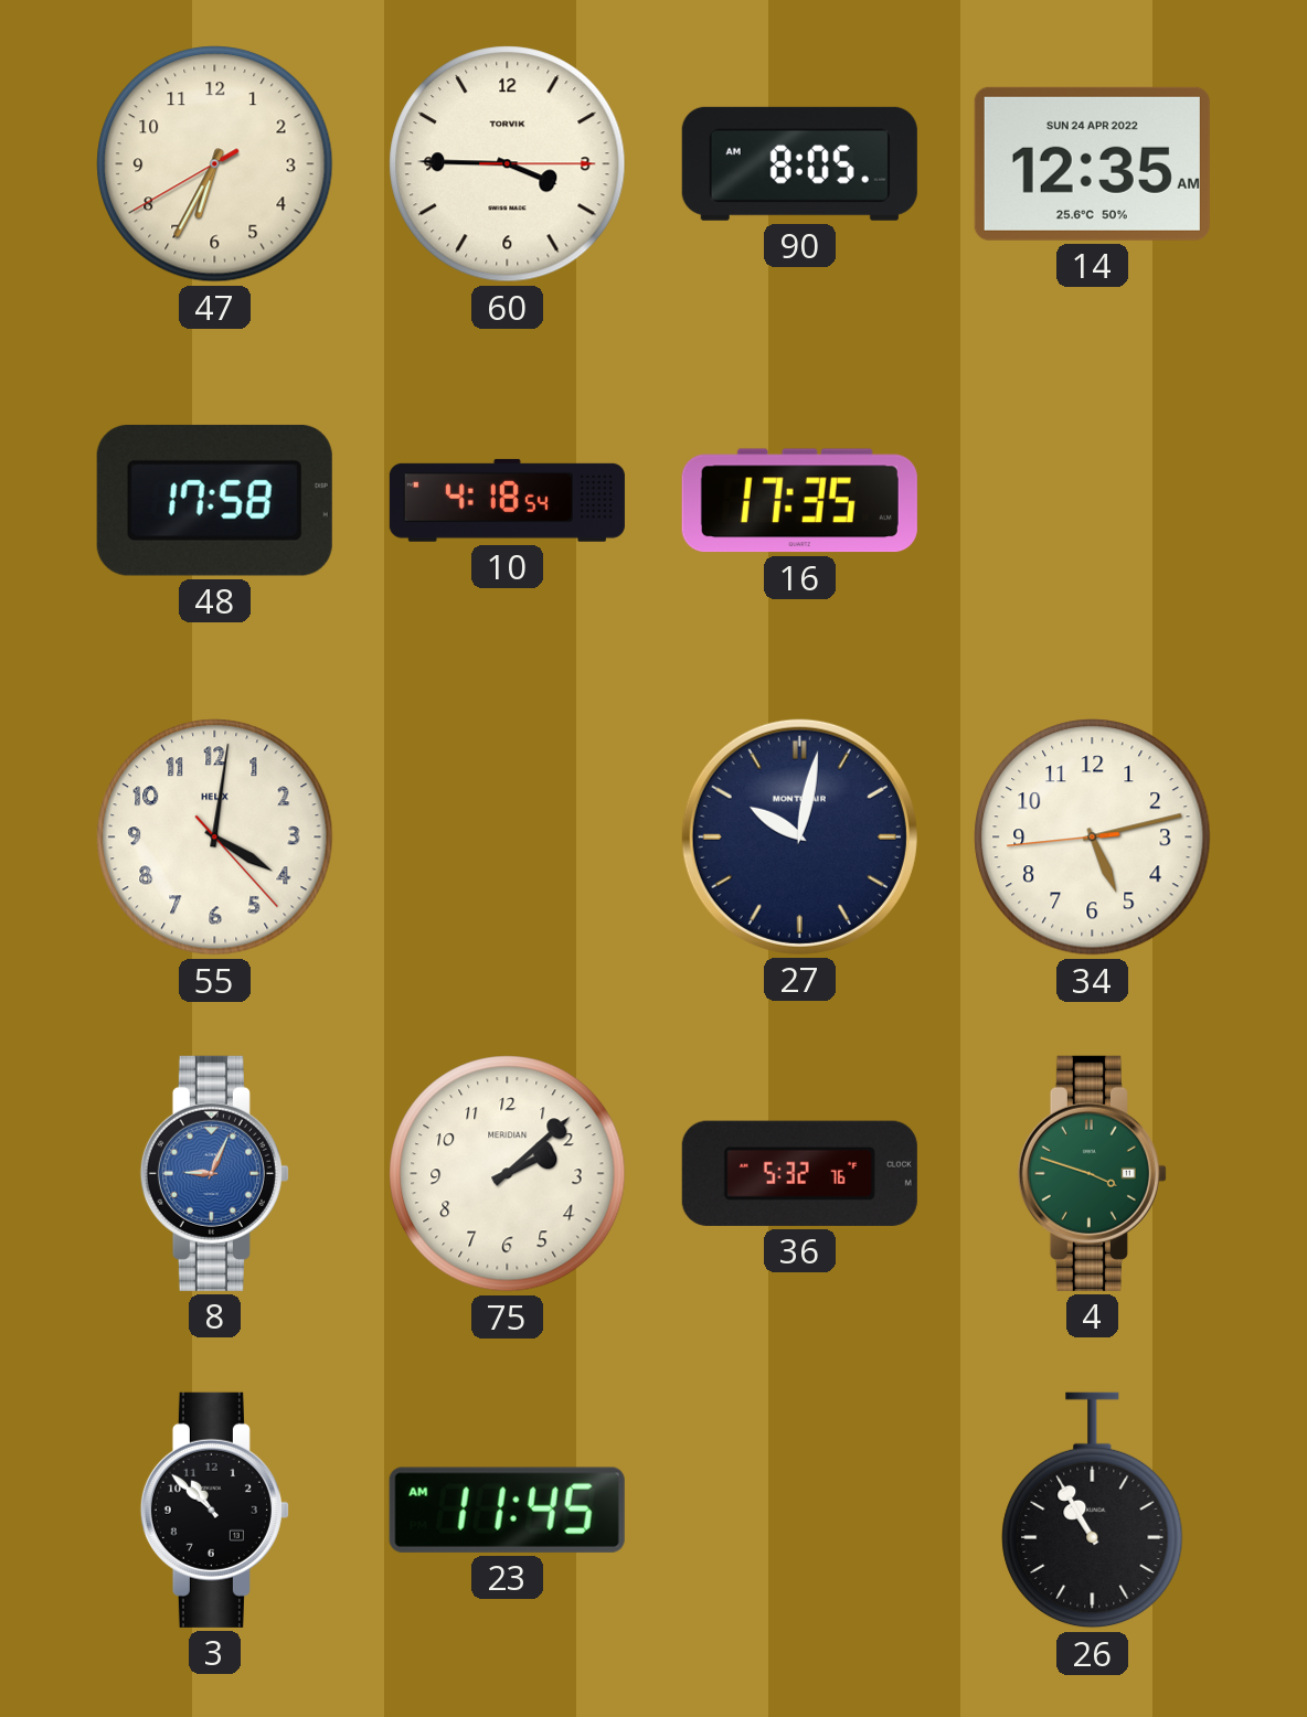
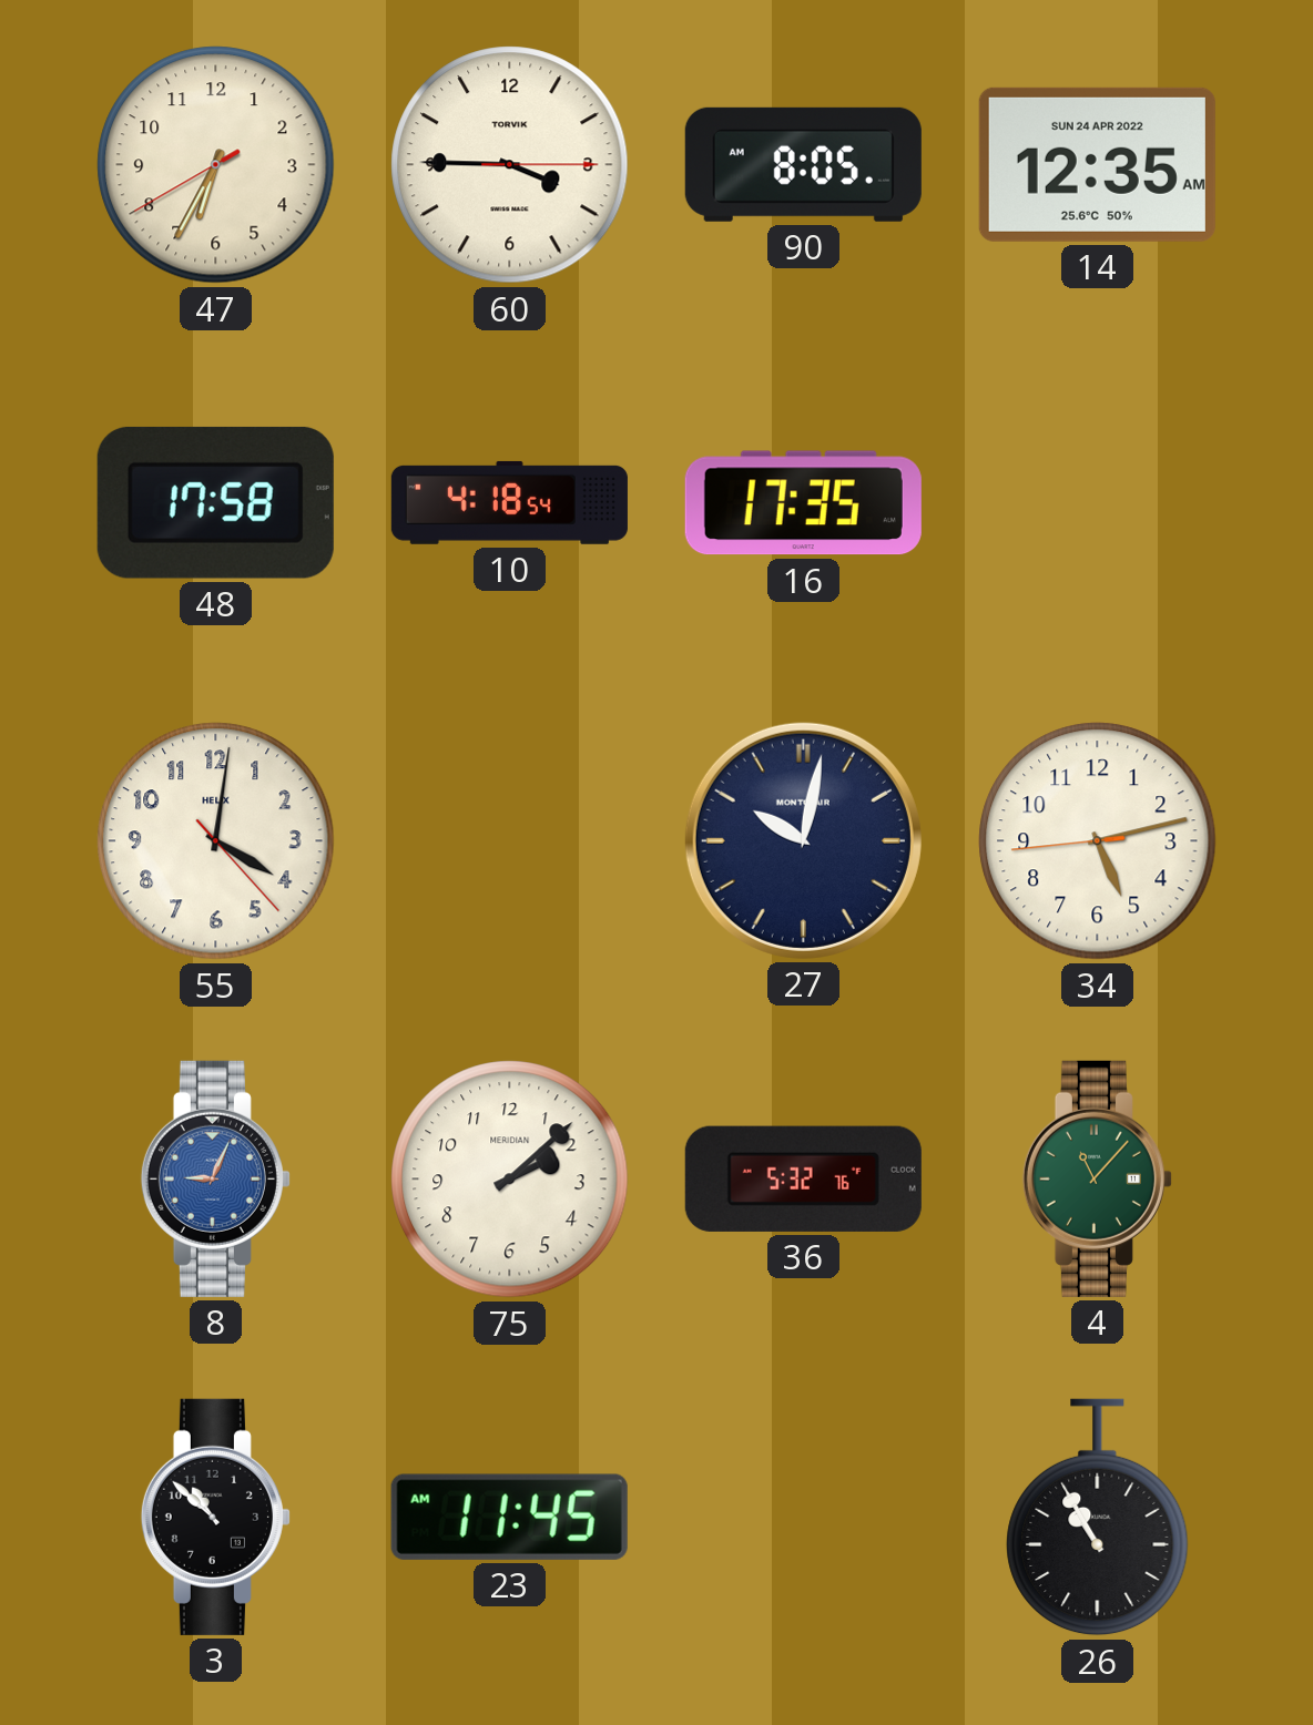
4: 3:48 -> 11:07
